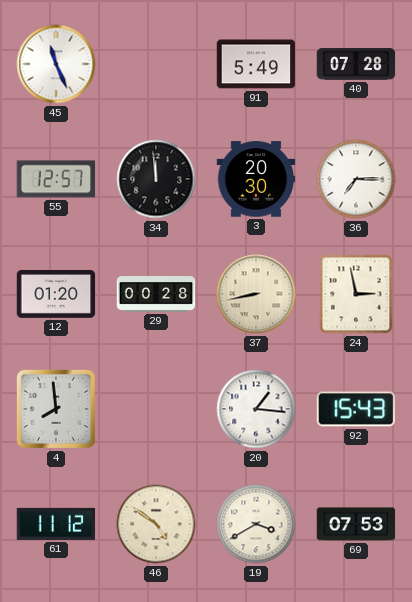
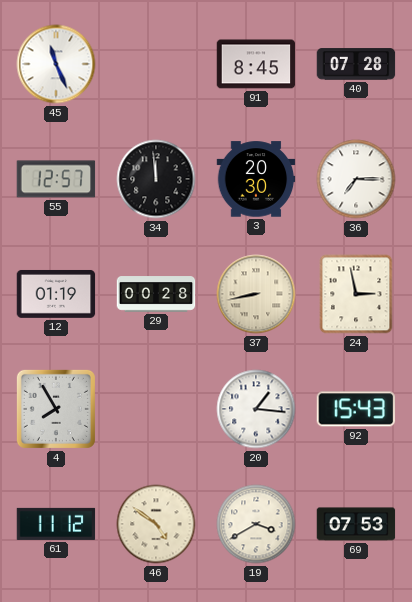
91: 5:49 -> 8:45
12: 01:20 -> 01:19
4: 7:59 -> 7:55
